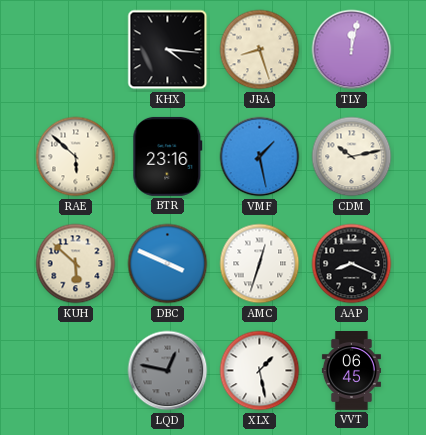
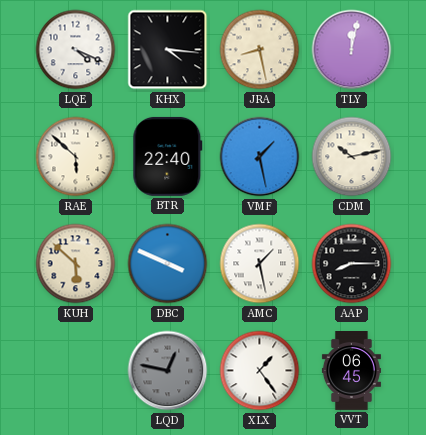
LQE: none -> 4:19
JRA: 8:27 -> 8:28
BTR: 23:16 -> 22:40
AMC: 12:33 -> 1:28
AAP: 8:19 -> 8:15
XLX: 1:28 -> 1:24
